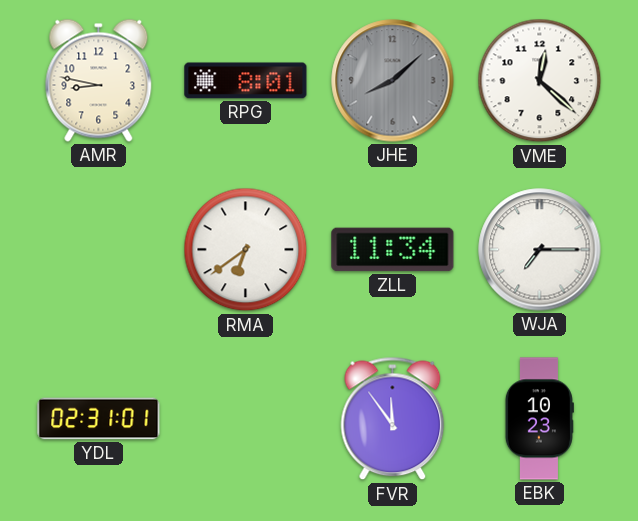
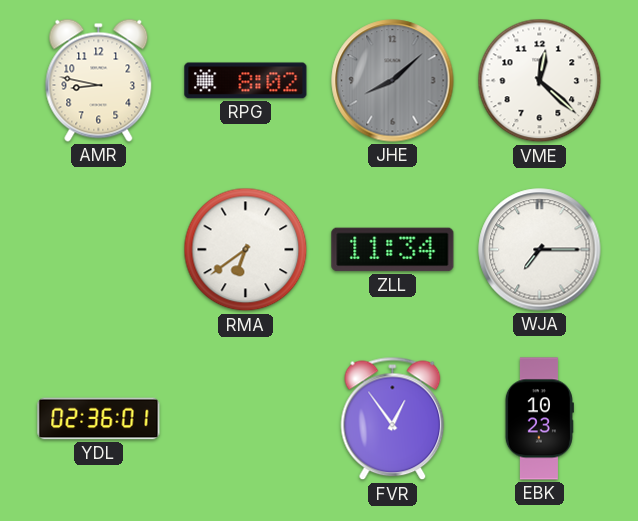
RPG: 8:01 -> 8:02
YDL: 02:31 -> 02:36
FVR: 11:54 -> 12:54
